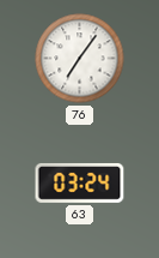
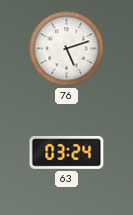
76: 7:06 -> 5:12
